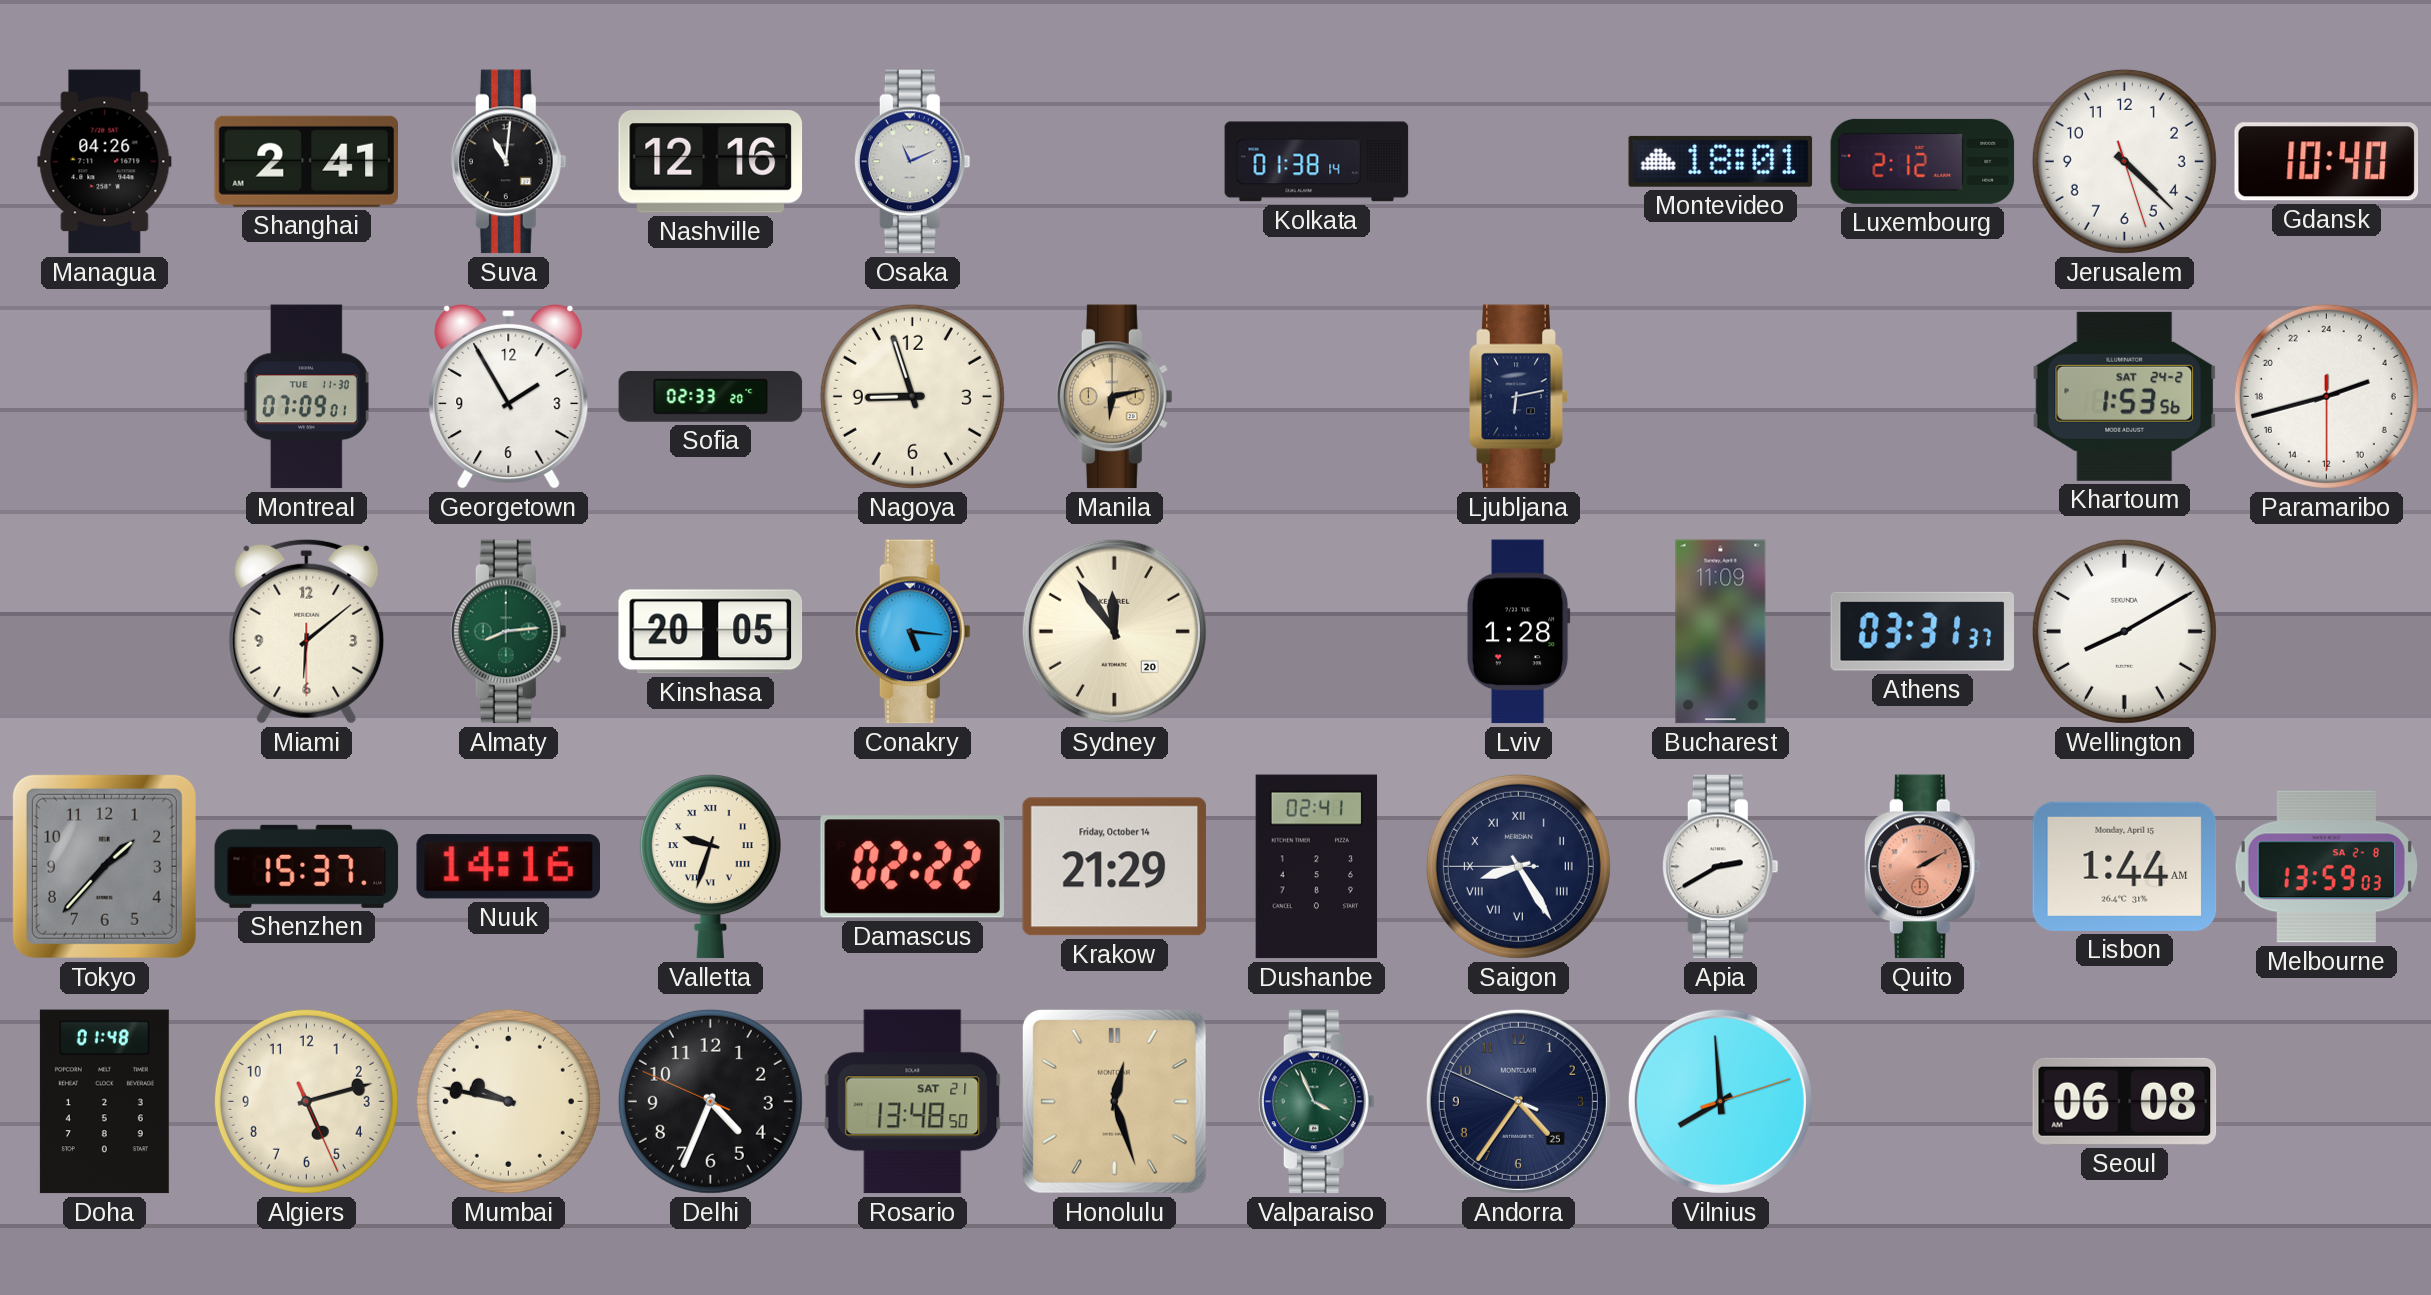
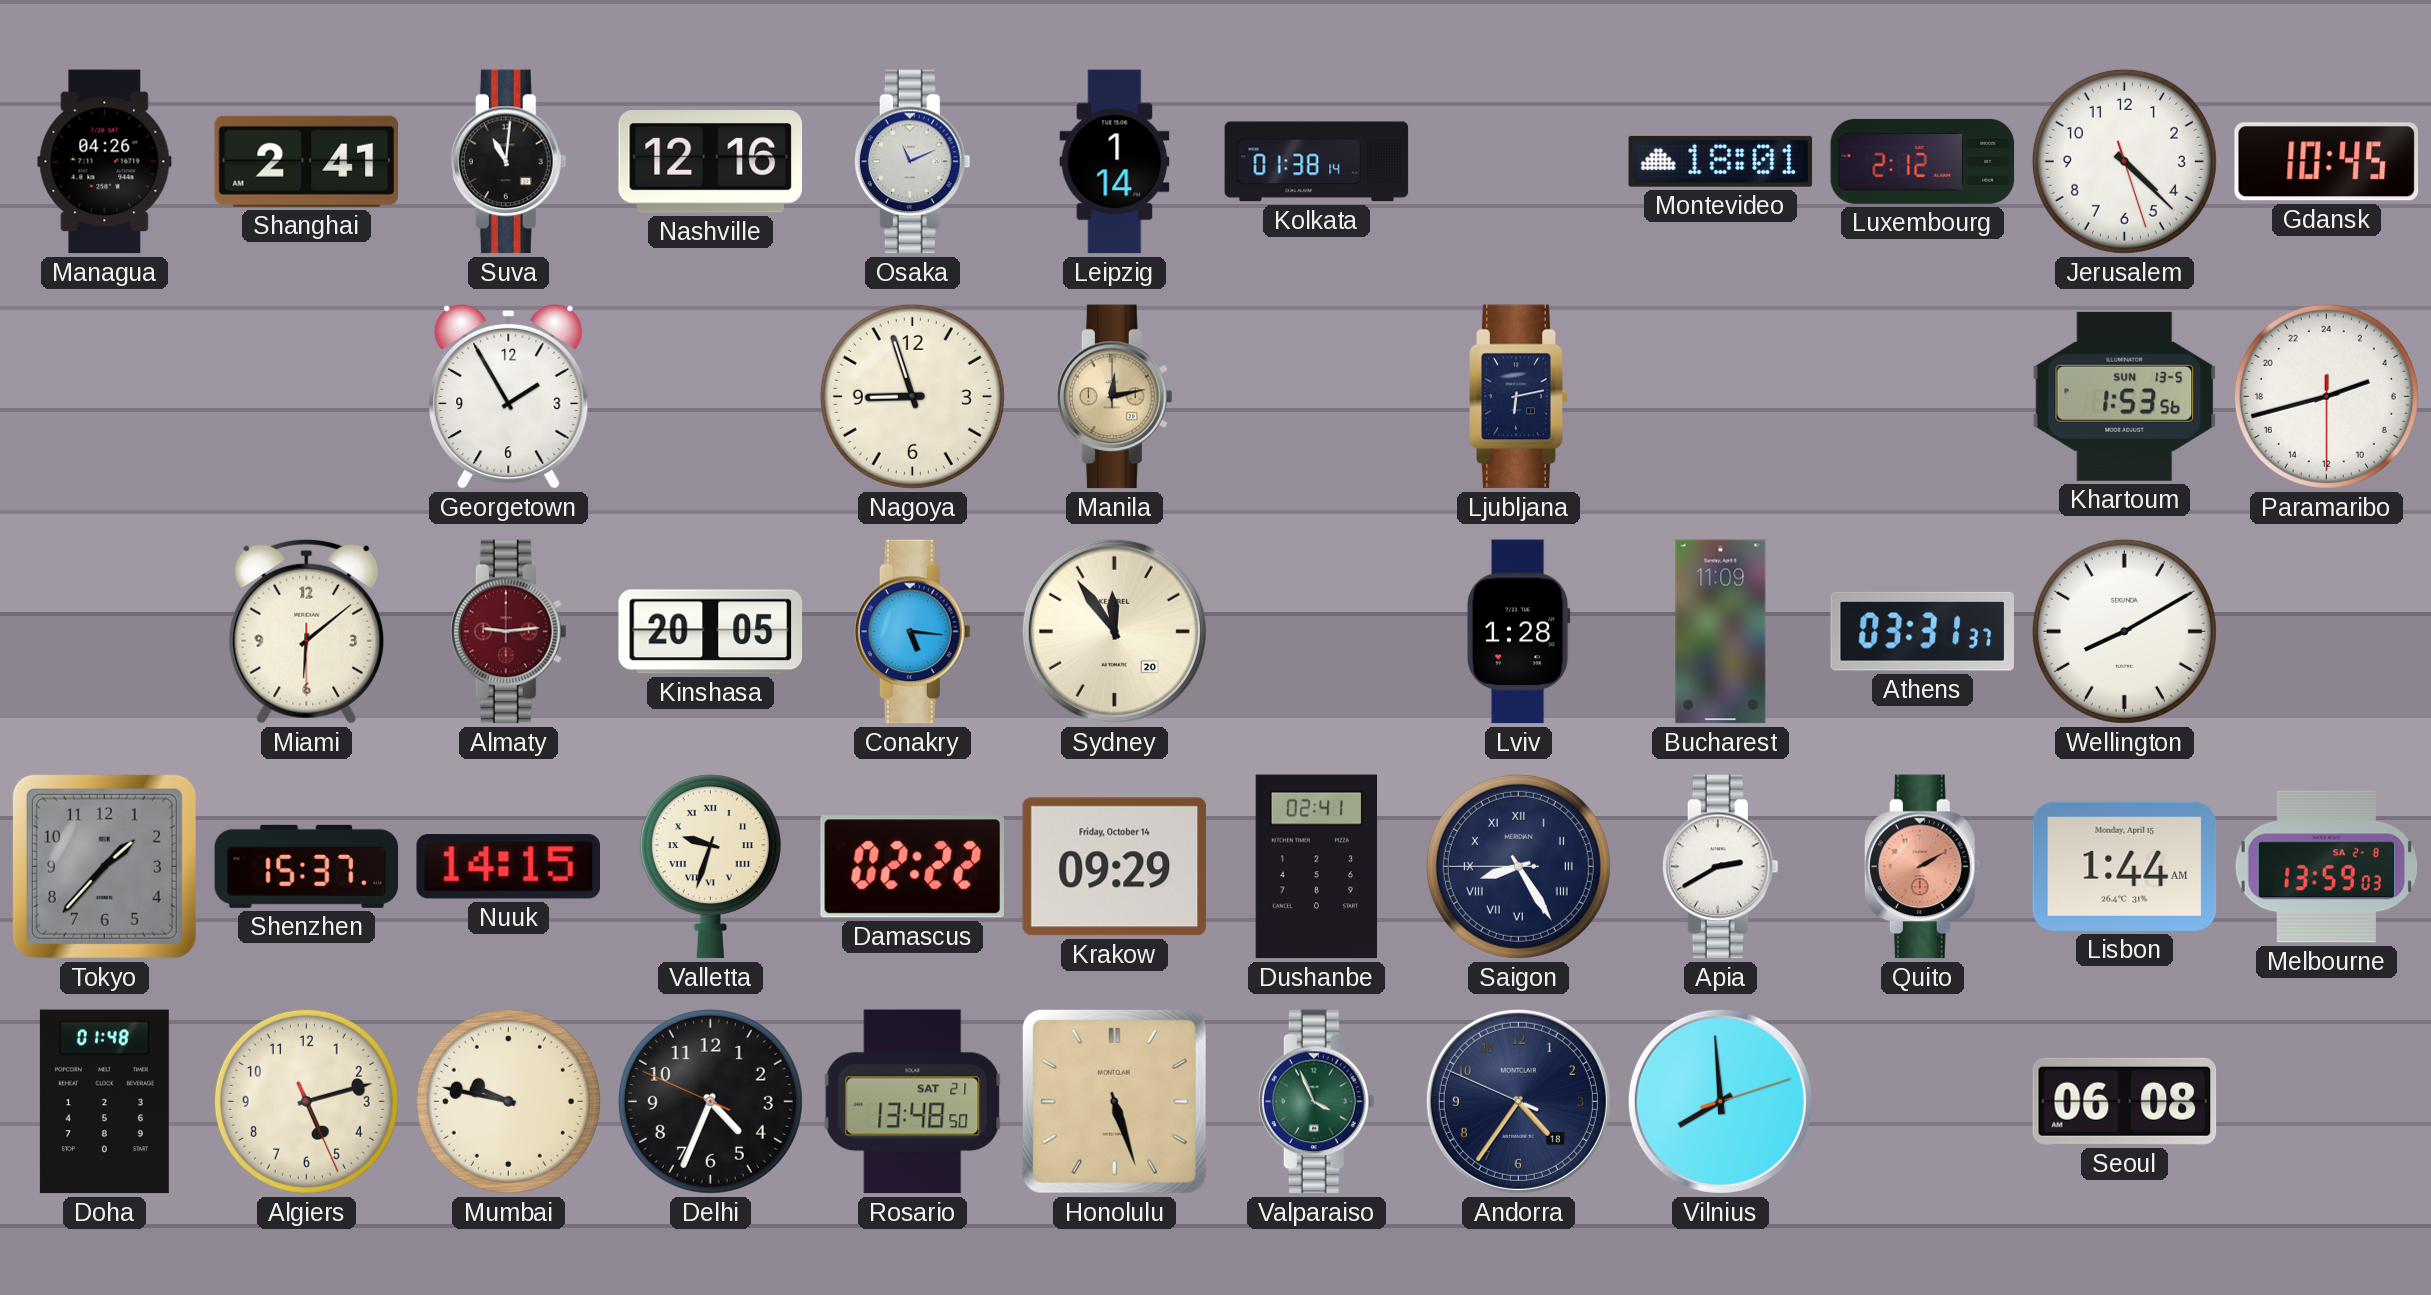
Leipzig: none -> 1:14
Gdansk: 10:40 -> 10:45
Montreal: 07:09 -> none
Sofia: 02:33 -> none
Manila: 6:13 -> 12:13
Khartoum date: SAT 24-2 -> SUN 13-5
Almaty: 8:14 -> 9:14
Almaty dial: green -> burgundy
Nuuk: 14:16 -> 14:15
Krakow: 21:29 -> 09:29
Honolulu: 12:27 -> 5:27
Andorra date: 25 -> 18
